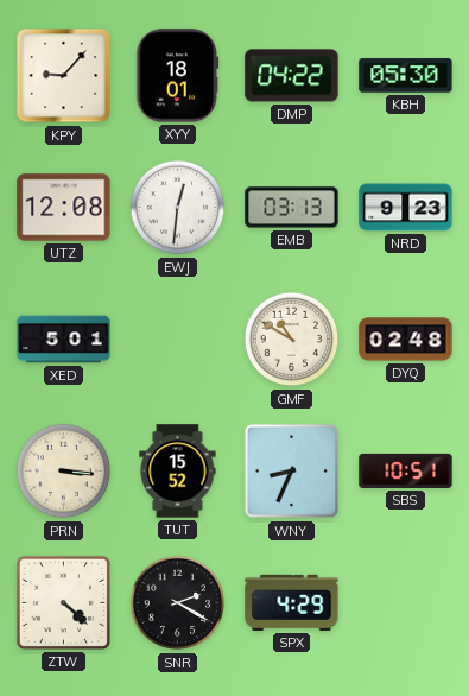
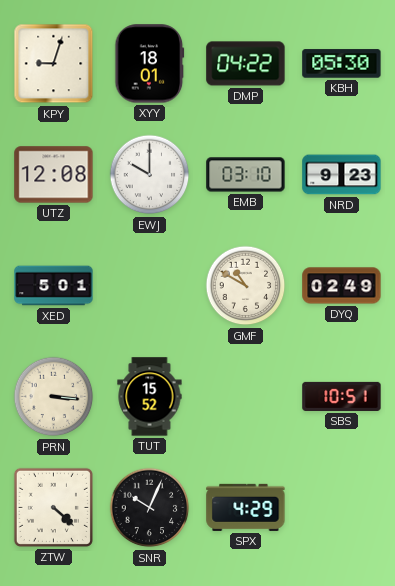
KPY: 9:07 -> 9:03
EWJ: 12:31 -> 10:00
EMB: 03:13 -> 03:10
DYQ: 02:48 -> 02:49
WNY: 8:34 -> none
SNR: 2:20 -> 10:04
